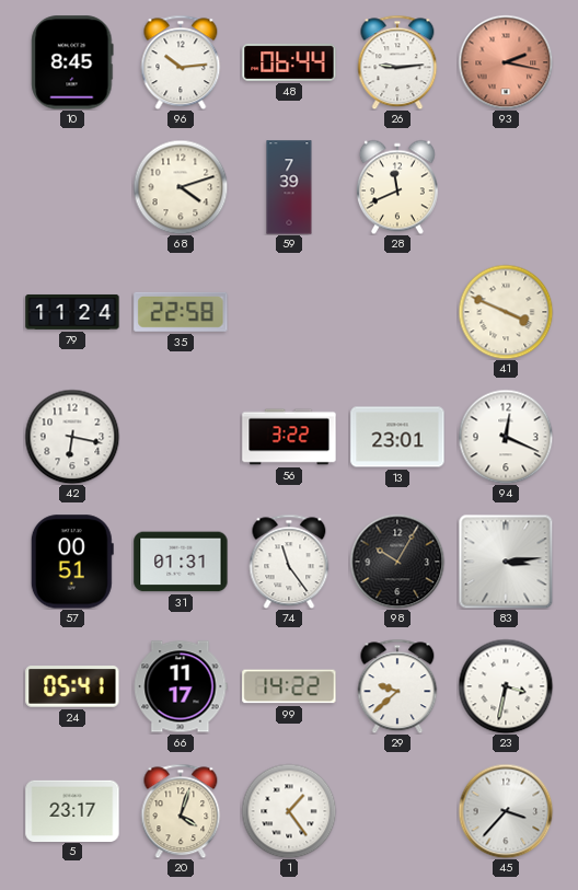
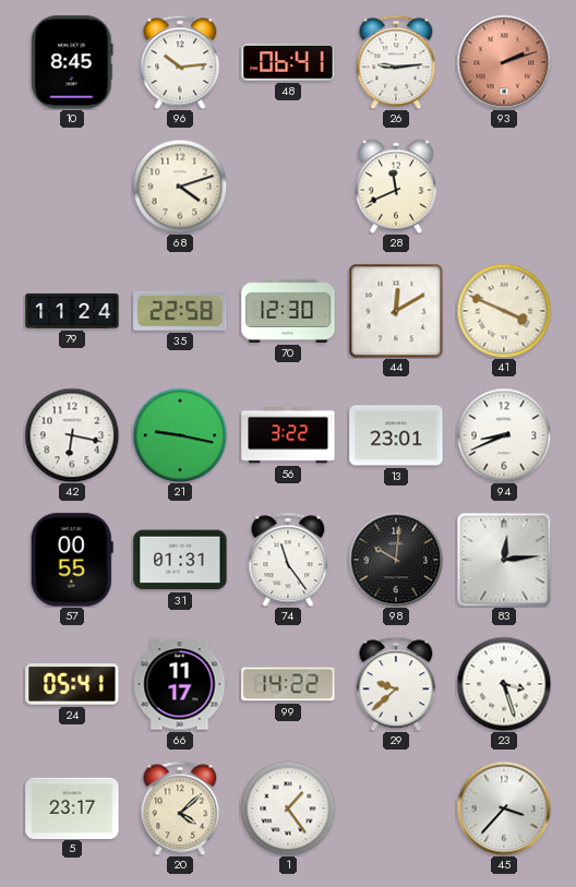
48: 06:44 -> 06:41
93: 2:17 -> 2:12
59: 7:39 -> none
70: none -> 12:30
44: none -> 12:10
21: none -> 9:17
94: 12:19 -> 8:41
57: 00:51 -> 00:55
98: 10:05 -> 10:01
83: 3:14 -> 12:14
23: 3:32 -> 3:27
20: 4:03 -> 4:08
